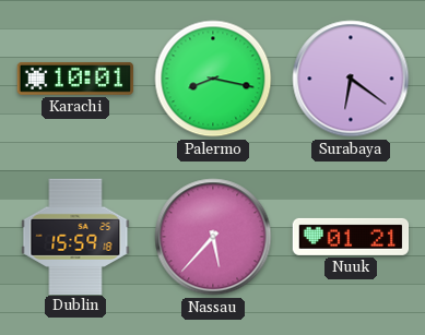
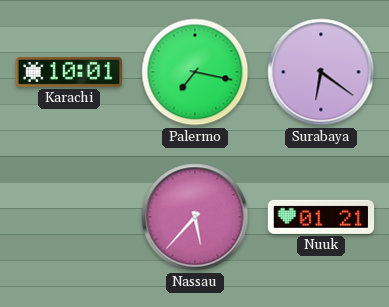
Palermo: 8:17 -> 7:17
Dublin: 15:59 -> none
